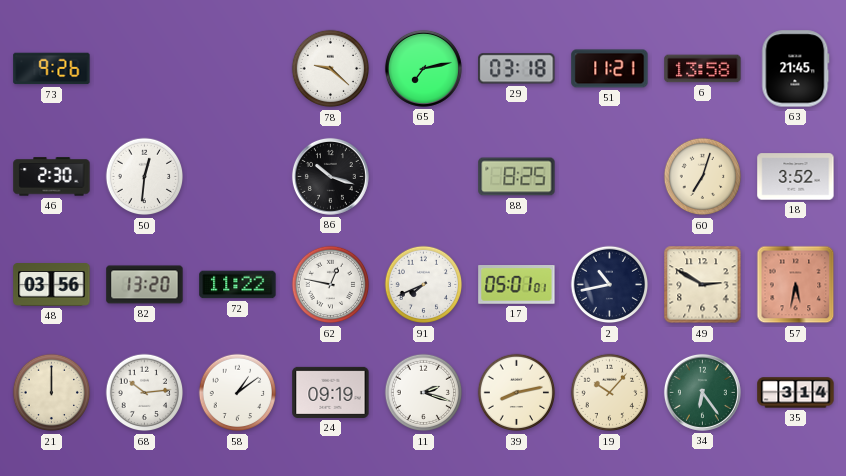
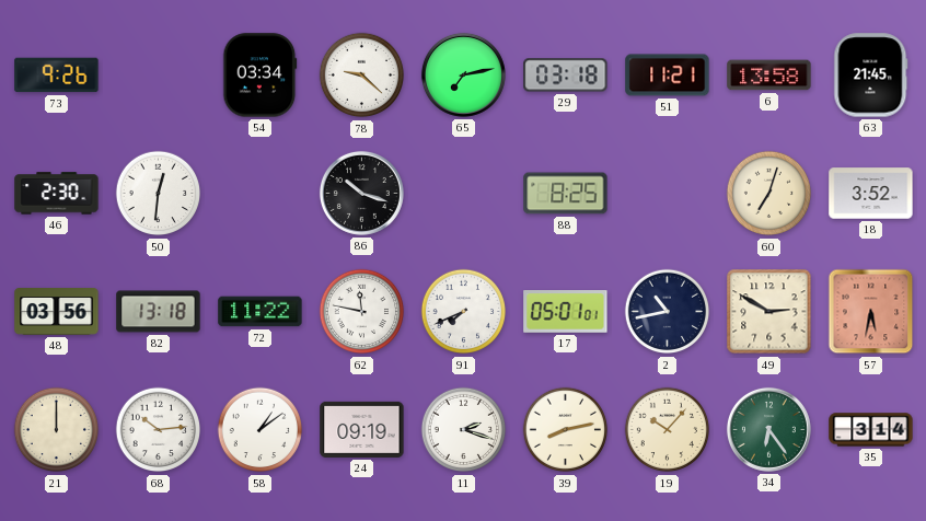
54: none -> 03:34
82: 13:20 -> 13:18
62: 12:47 -> 11:47
